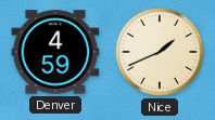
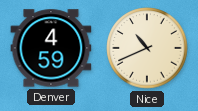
Nice: 1:41 -> 10:41
